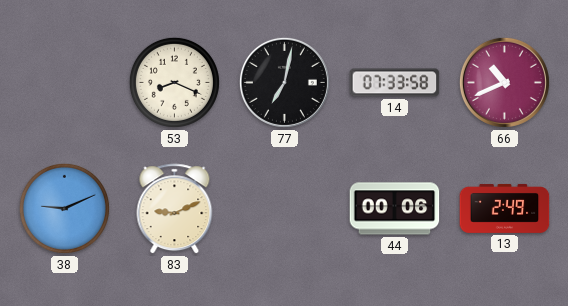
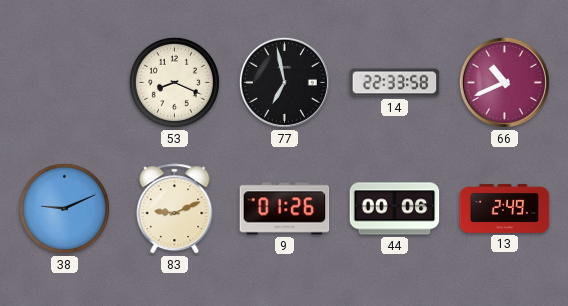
77: 7:02 -> 6:58
14: 07:33 -> 22:33
9: none -> 01:26
